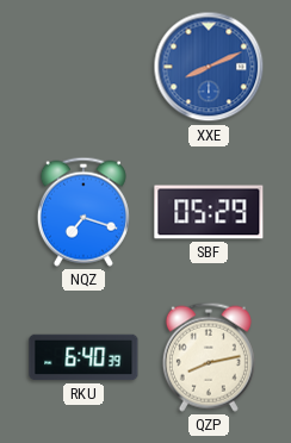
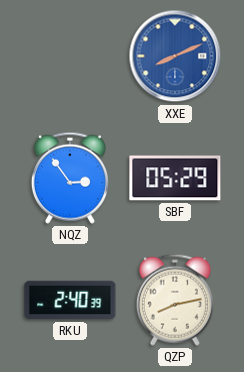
NQZ: 7:18 -> 2:54
RKU: 6:40 -> 2:40
